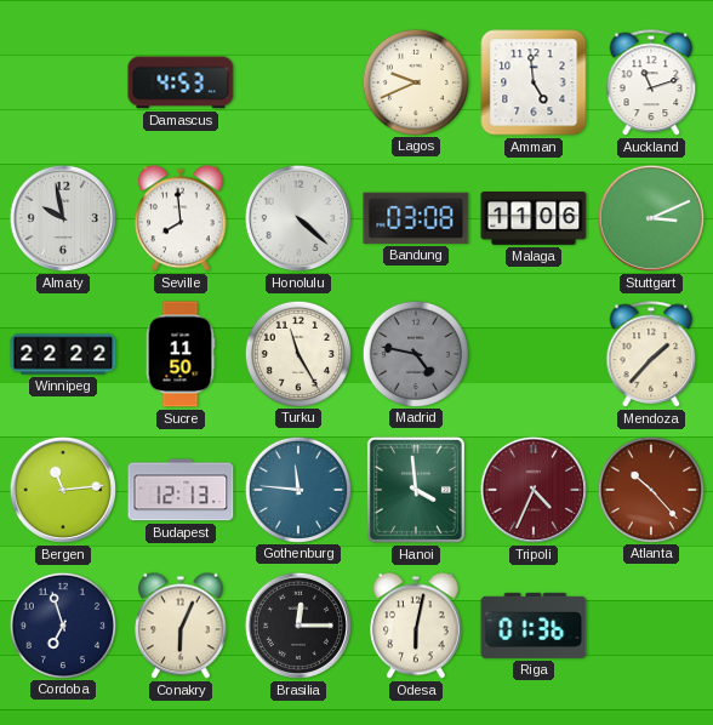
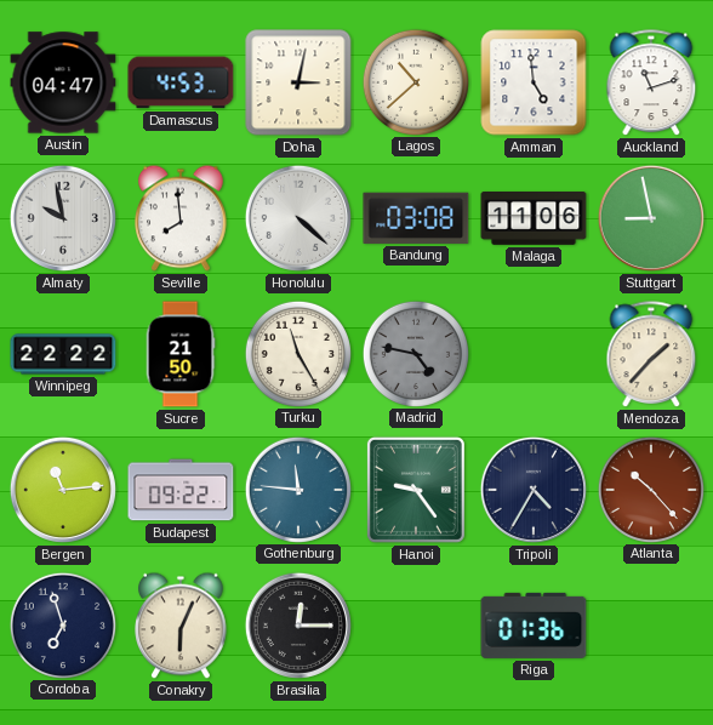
Austin: none -> 04:47
Doha: none -> 3:02
Lagos: 9:41 -> 10:38
Stuttgart: 3:11 -> 8:58
Sucre: 11:50 -> 21:50
Budapest: 12:13 -> 09:22
Hanoi: 3:59 -> 9:24
Tripoli: 4:34 -> 4:35
Tripoli dial: burgundy -> navy
Odesa: 6:02 -> none
